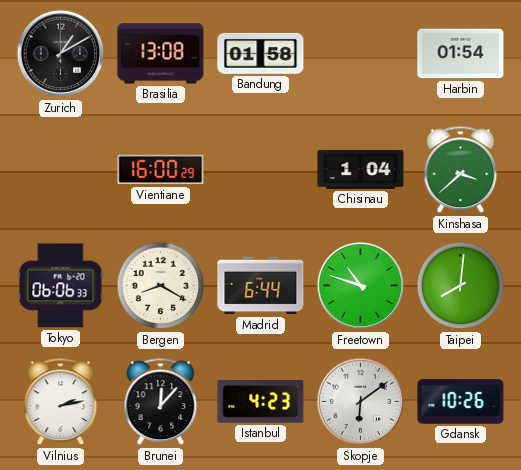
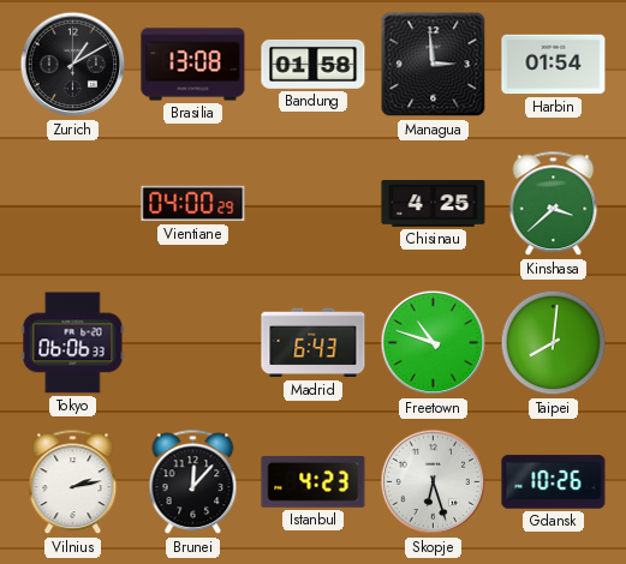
Managua: none -> 2:59
Vientiane: 16:00 -> 04:00
Chisinau: 1:04 -> 4:25
Bergen: 8:20 -> none
Madrid: 6:44 -> 6:43
Skopje: 6:09 -> 6:27
